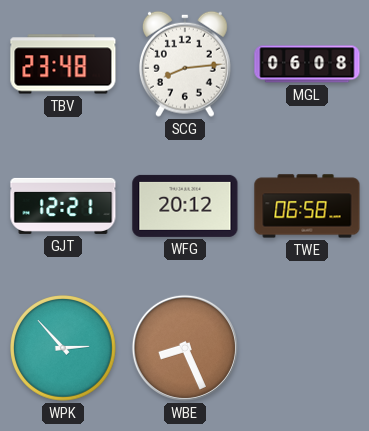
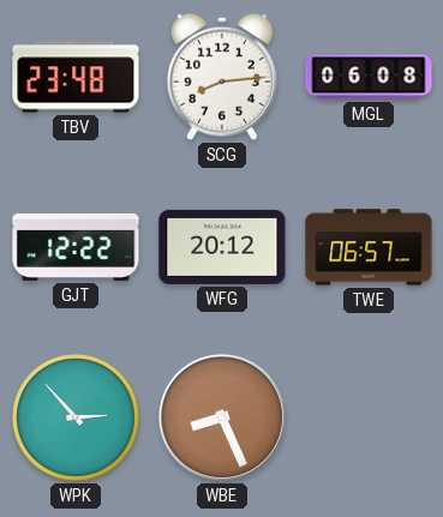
GJT: 12:21 -> 12:22
TWE: 06:58 -> 06:57
